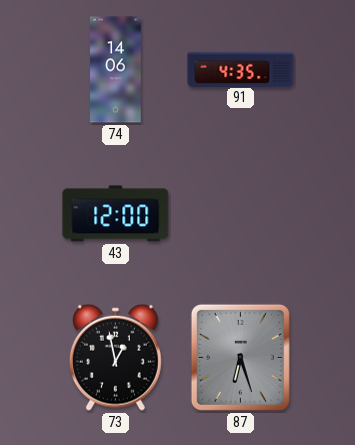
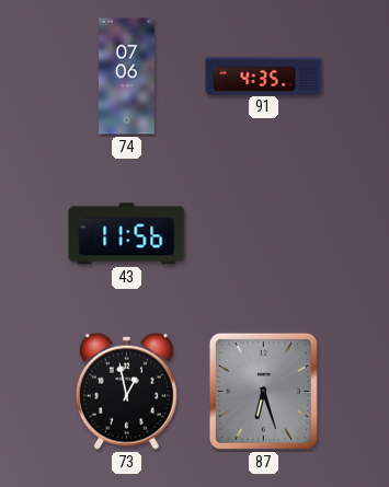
74: 14:06 -> 07:06
43: 12:00 -> 11:56
